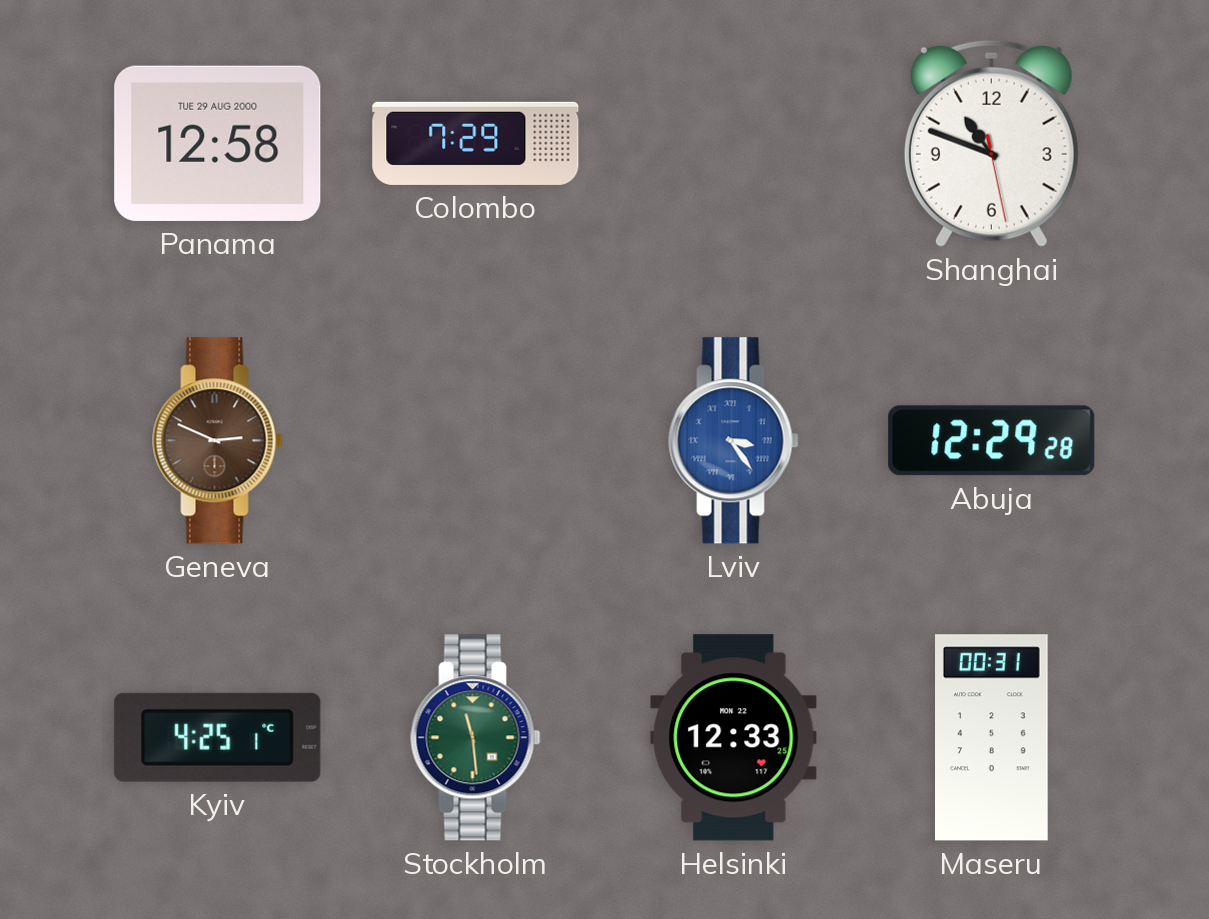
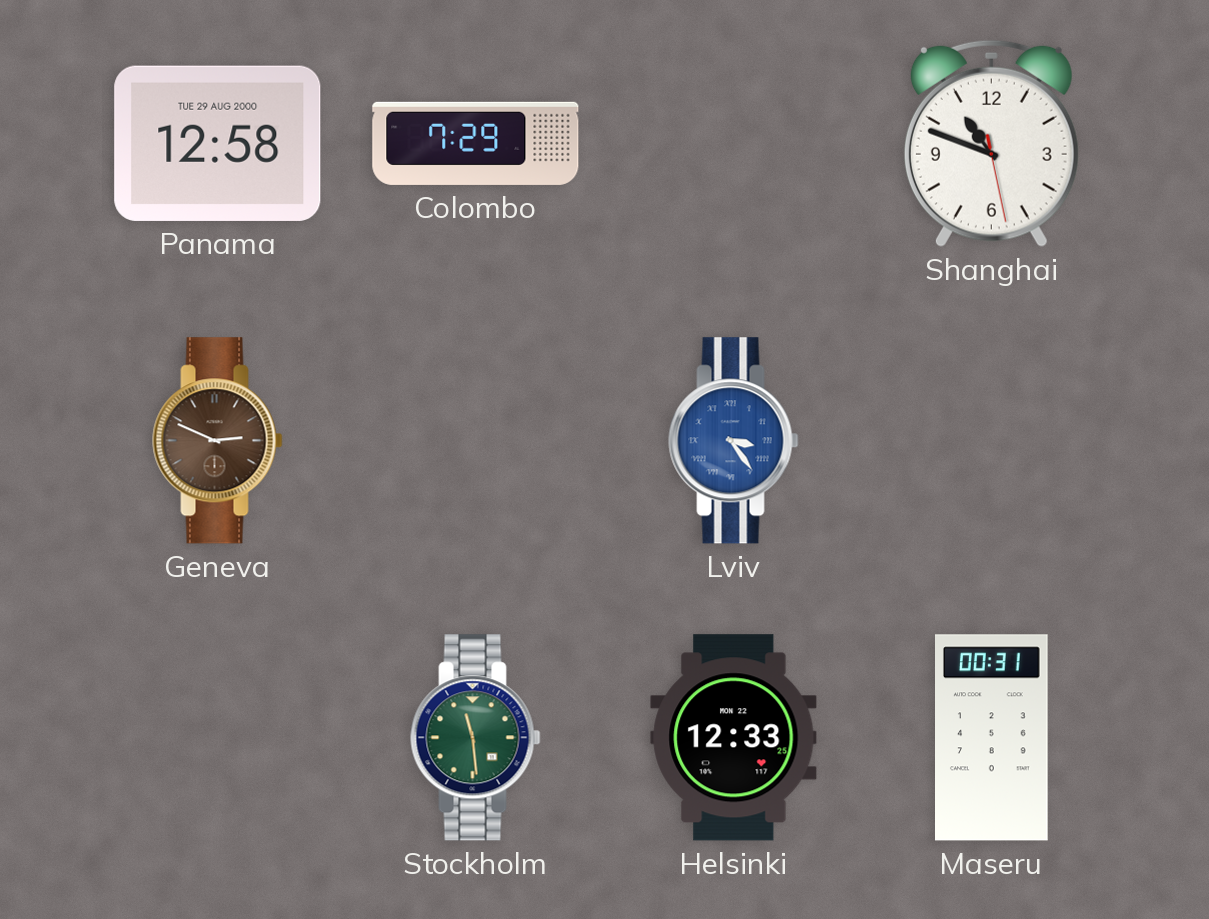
Abuja: 12:29 -> none
Kyiv: 4:25 -> none
